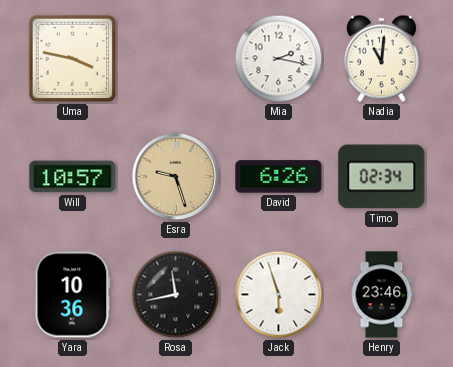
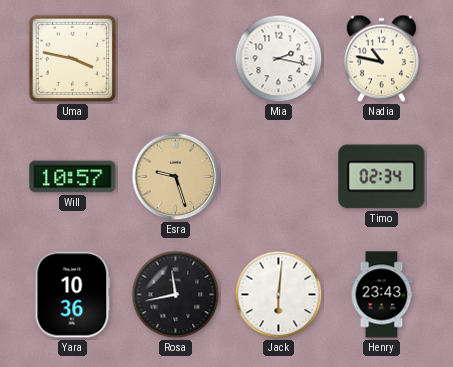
Nadia: 11:01 -> 10:47
David: 6:26 -> none
Jack: 5:57 -> 6:01
Henry: 23:46 -> 23:43
